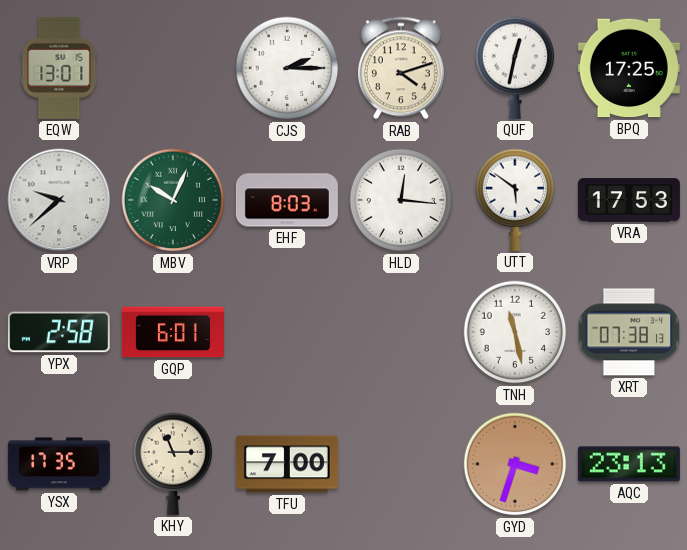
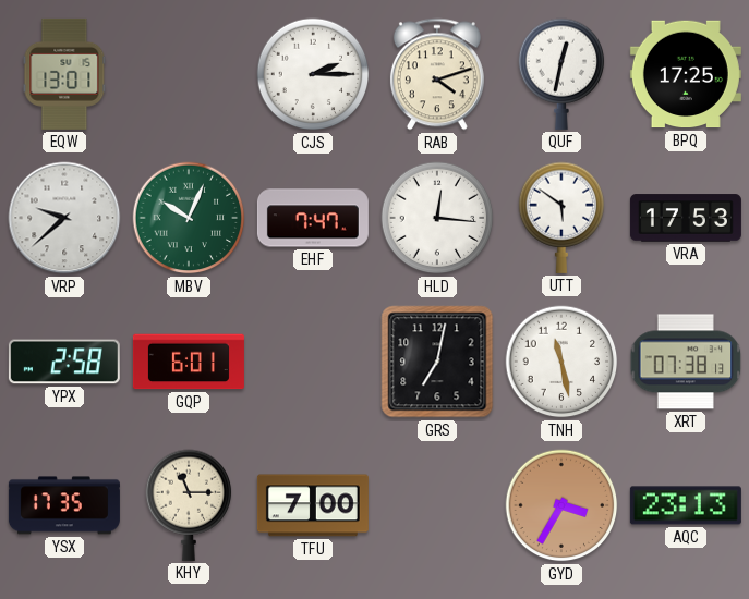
EHF: 8:03 -> 7:47
GRS: none -> 7:02
GYD: 3:33 -> 3:35
